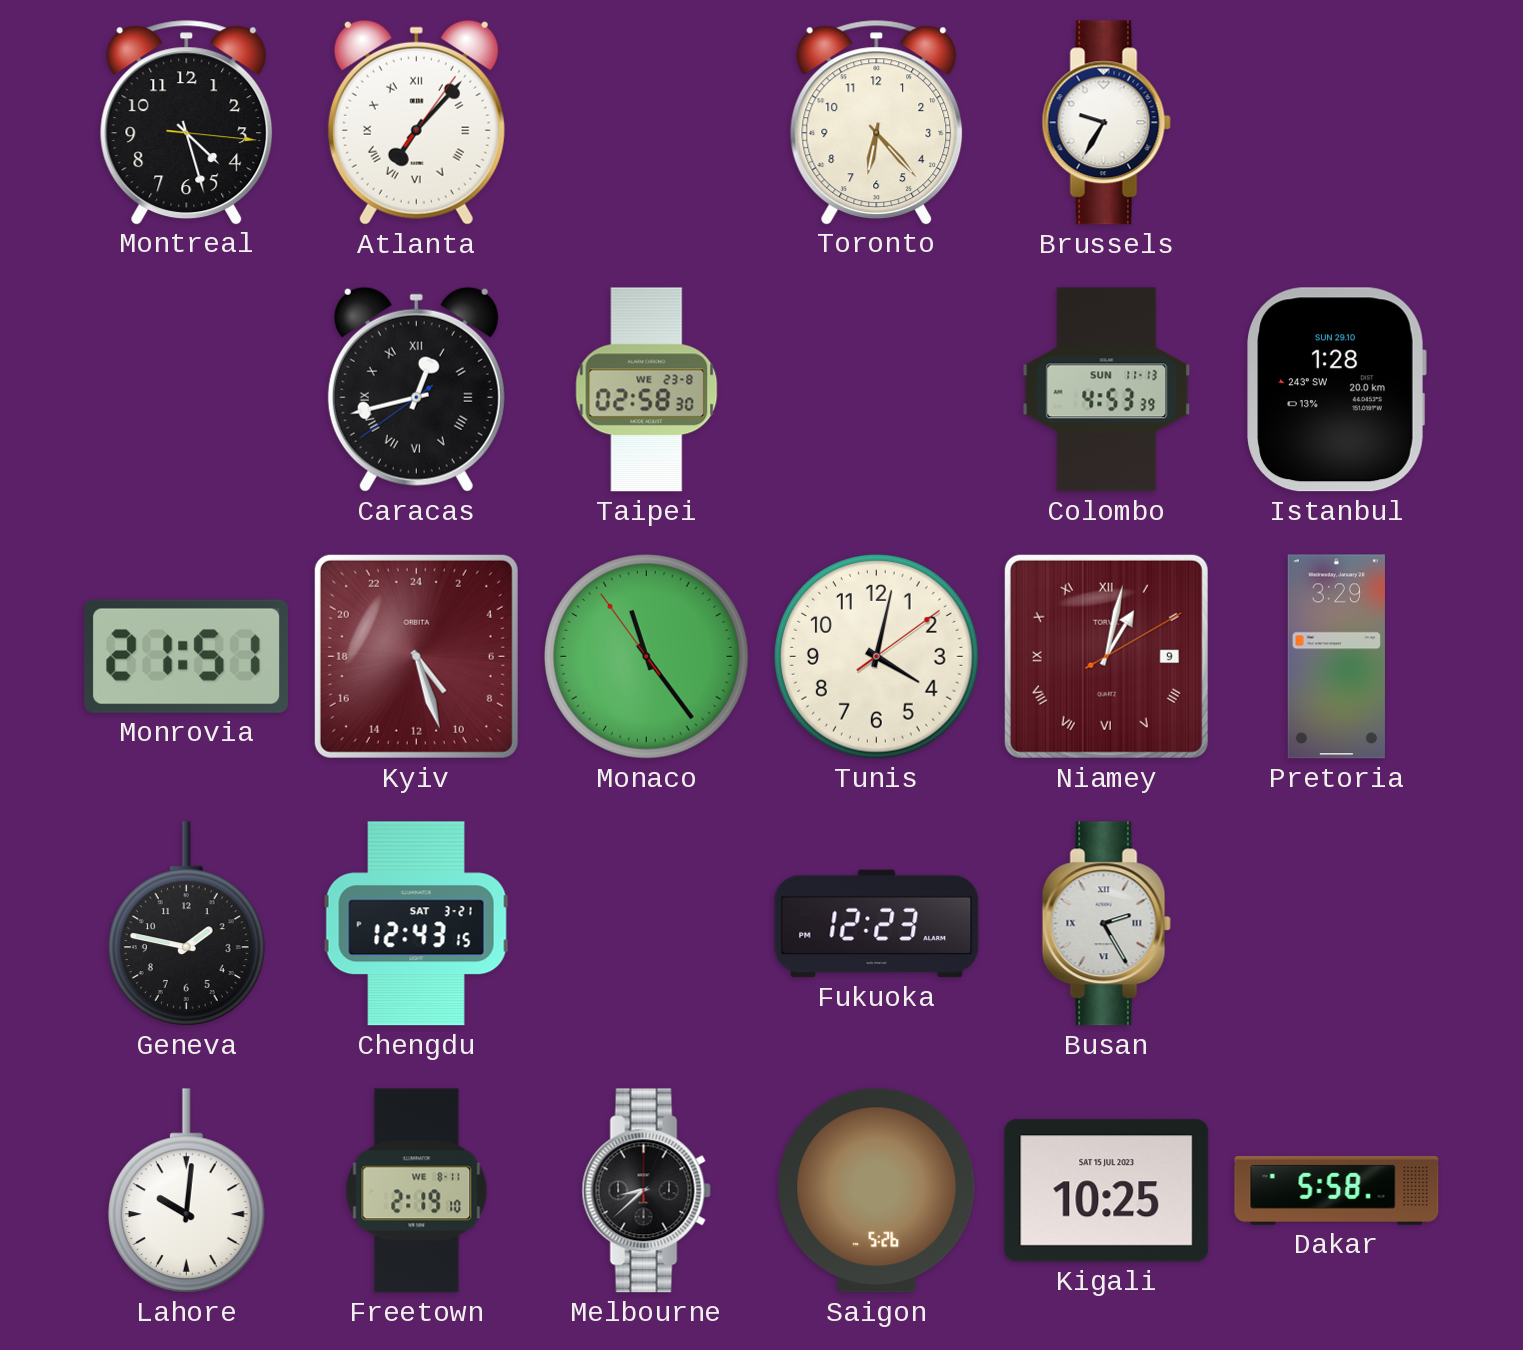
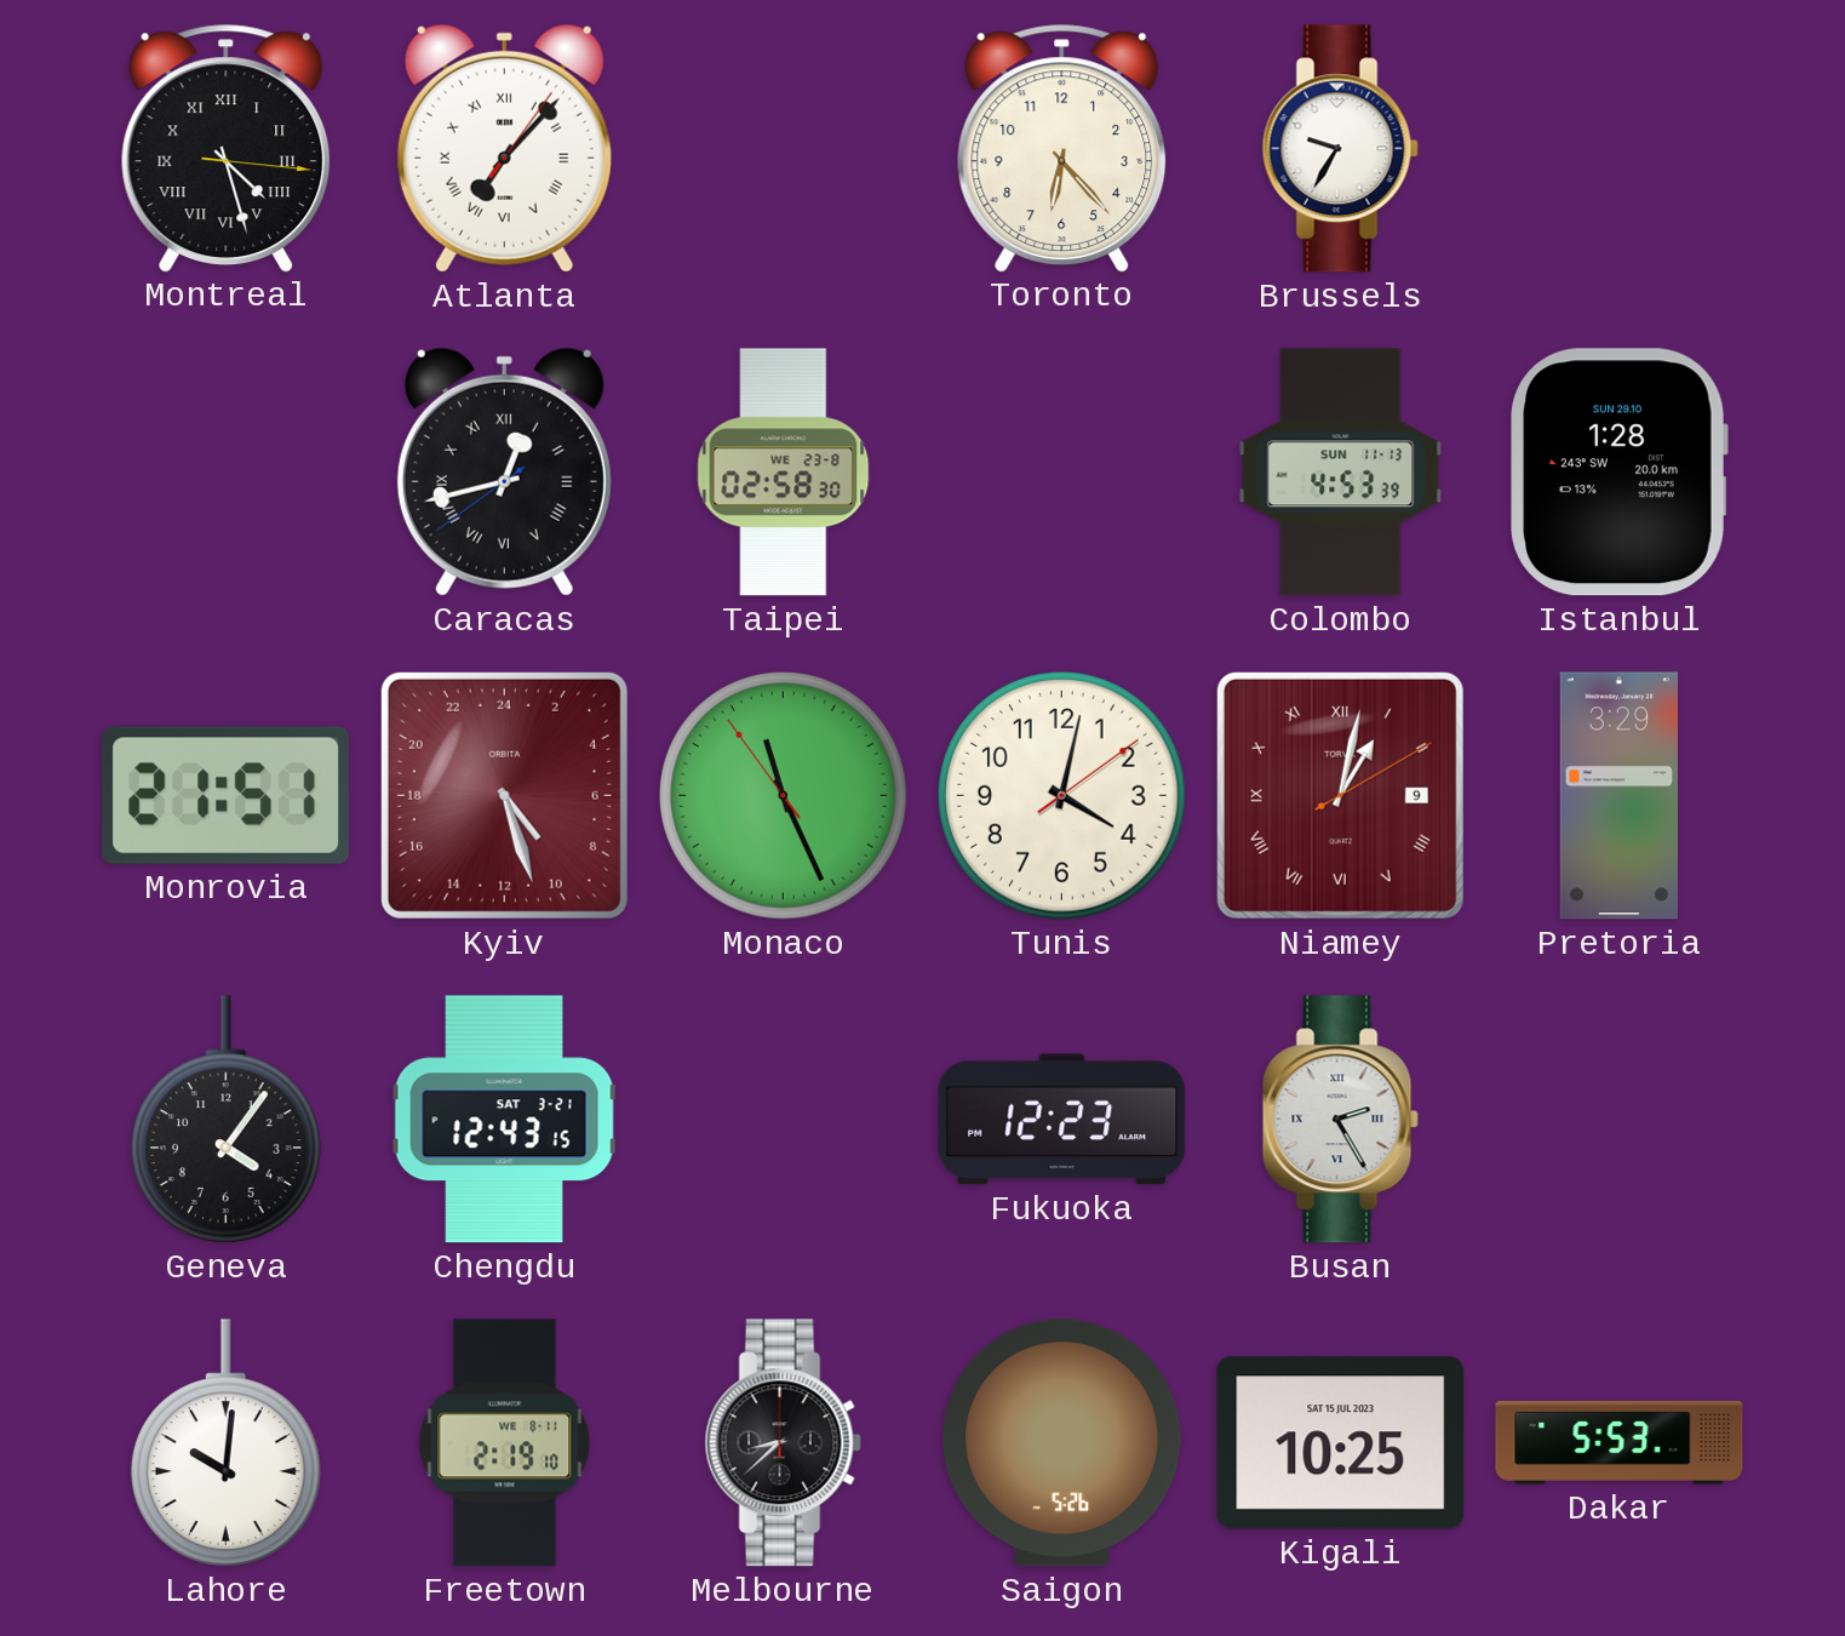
Montreal numerals: Arabic -> Roman
Monaco: 11:23 -> 11:25
Geneva: 1:47 -> 4:06
Dakar: 5:58 -> 5:53
